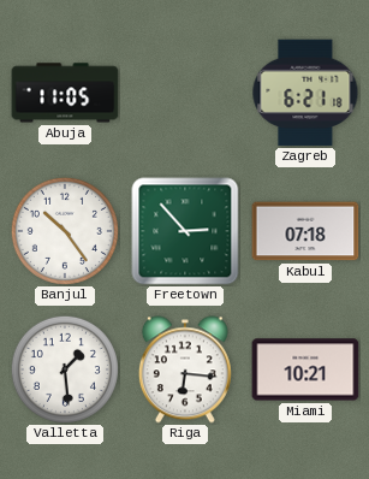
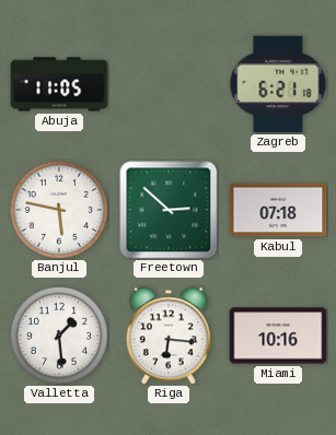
Banjul: 10:24 -> 5:47
Freetown: 2:53 -> 2:52
Miami: 10:21 -> 10:16
